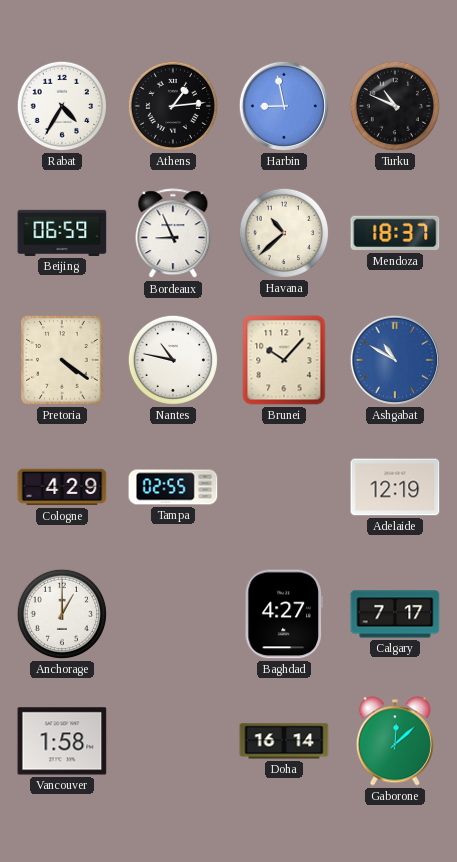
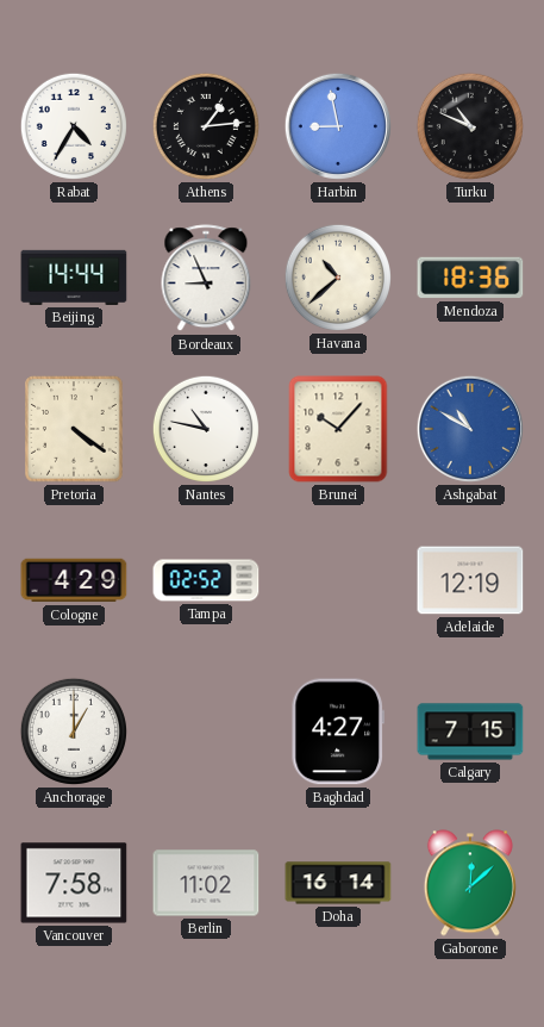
Beijing: 06:59 -> 14:44
Mendoza: 18:37 -> 18:36
Tampa: 02:55 -> 02:52
Calgary: 7:17 -> 7:15
Vancouver: 1:58 -> 7:58
Berlin: none -> 11:02
